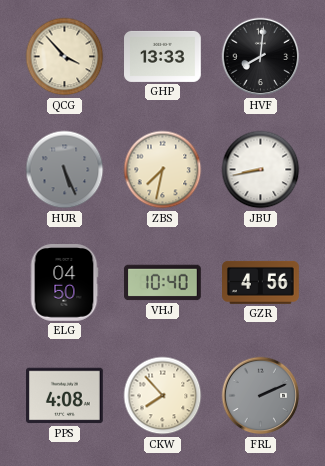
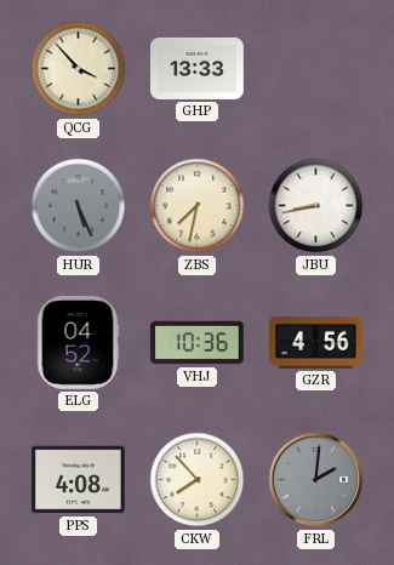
HVF: 8:01 -> none
ELG: 04:50 -> 04:52
VHJ: 10:40 -> 10:36
FRL: 2:11 -> 2:01
